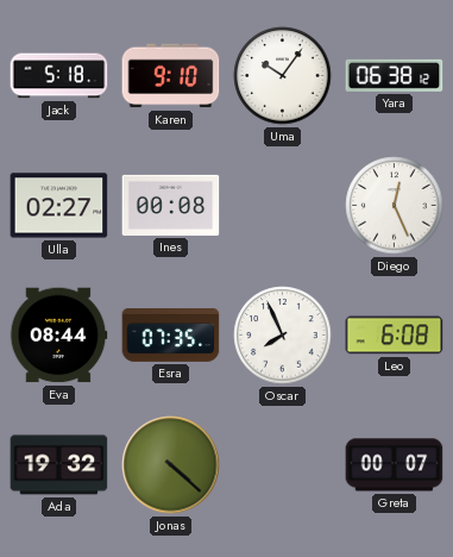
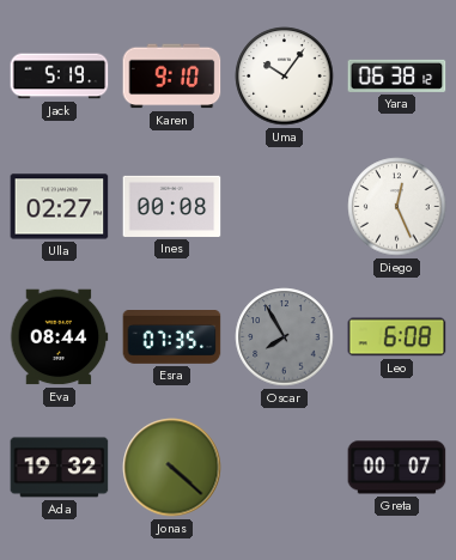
Jack: 5:18 -> 5:19
Oscar: 7:56 -> 7:55
Oscar dial: white -> grey
